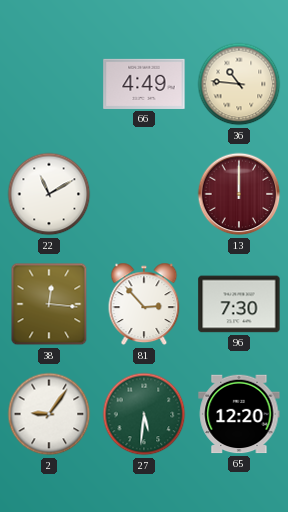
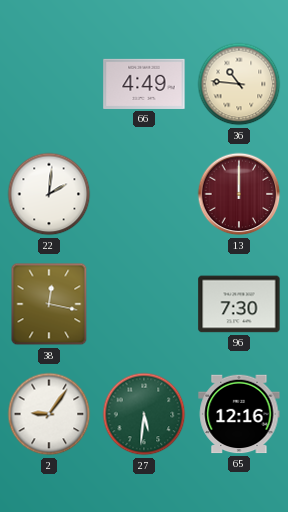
22: 11:10 -> 2:01
38: 12:16 -> 12:17
81: 2:53 -> none
65: 12:20 -> 12:16
